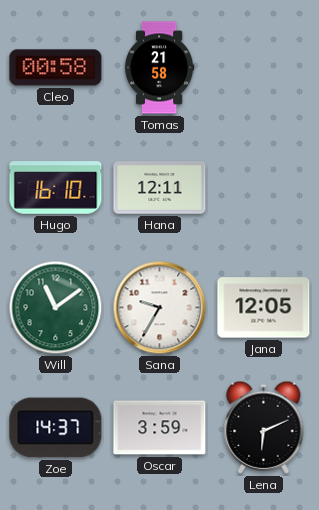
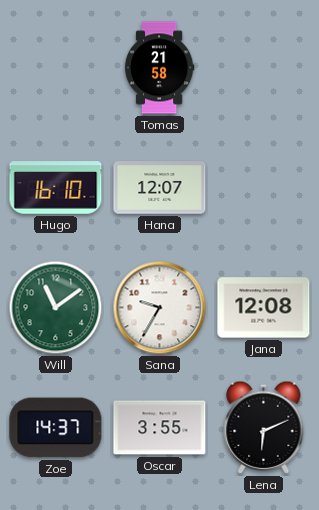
Cleo: 00:58 -> none
Hana: 12:11 -> 12:07
Jana: 12:05 -> 12:08
Oscar: 3:59 -> 3:55
